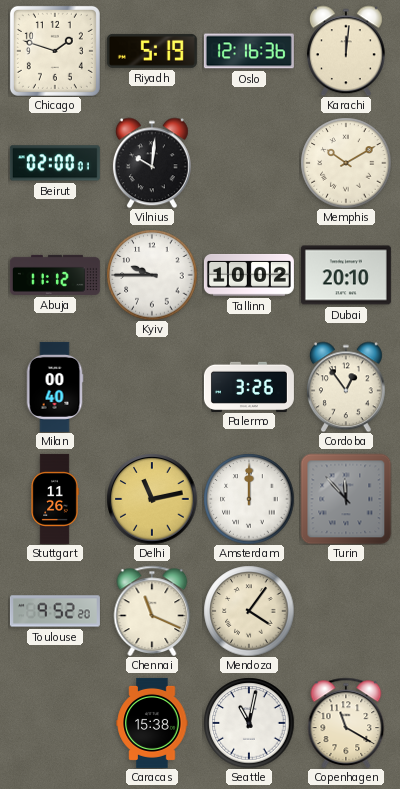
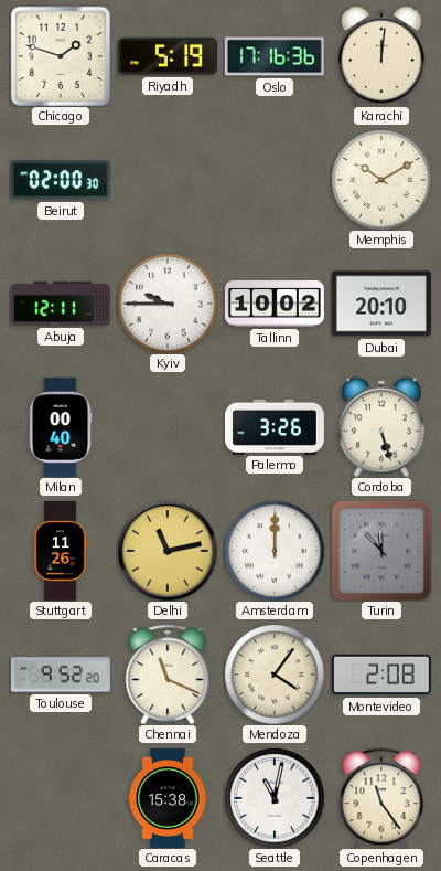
Oslo: 12:16 -> 17:16
Beirut: 02:00:01 -> 02:00:30
Vilnius: 10:01 -> none
Abuja: 11:12 -> 12:11
Cordoba: 12:54 -> 5:27
Montevideo: none -> 2:08
Copenhagen: 11:20 -> 11:24
